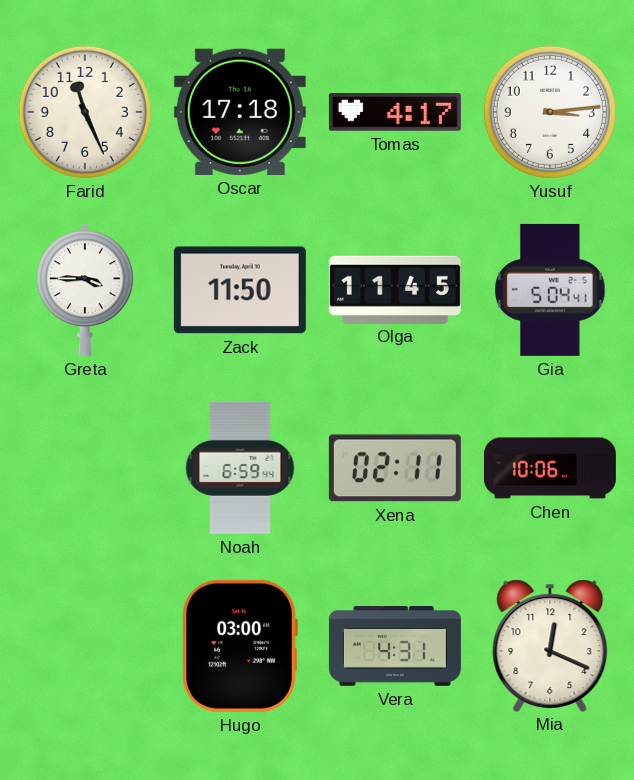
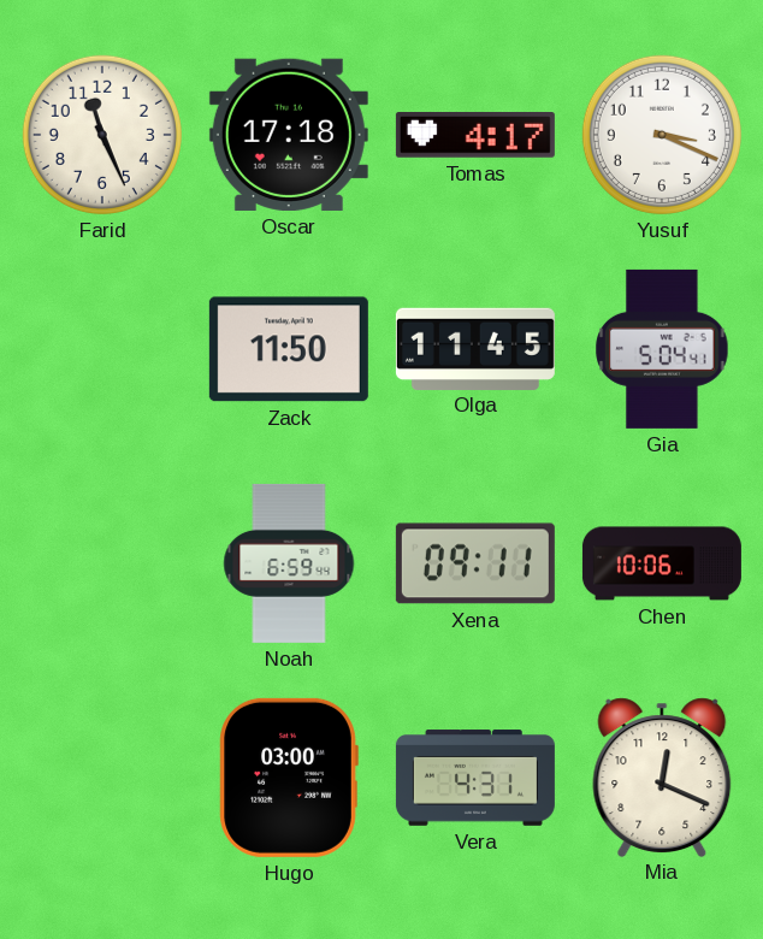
Yusuf: 3:14 -> 3:19
Greta: 3:45 -> none
Xena: 02:11 -> 09:11
